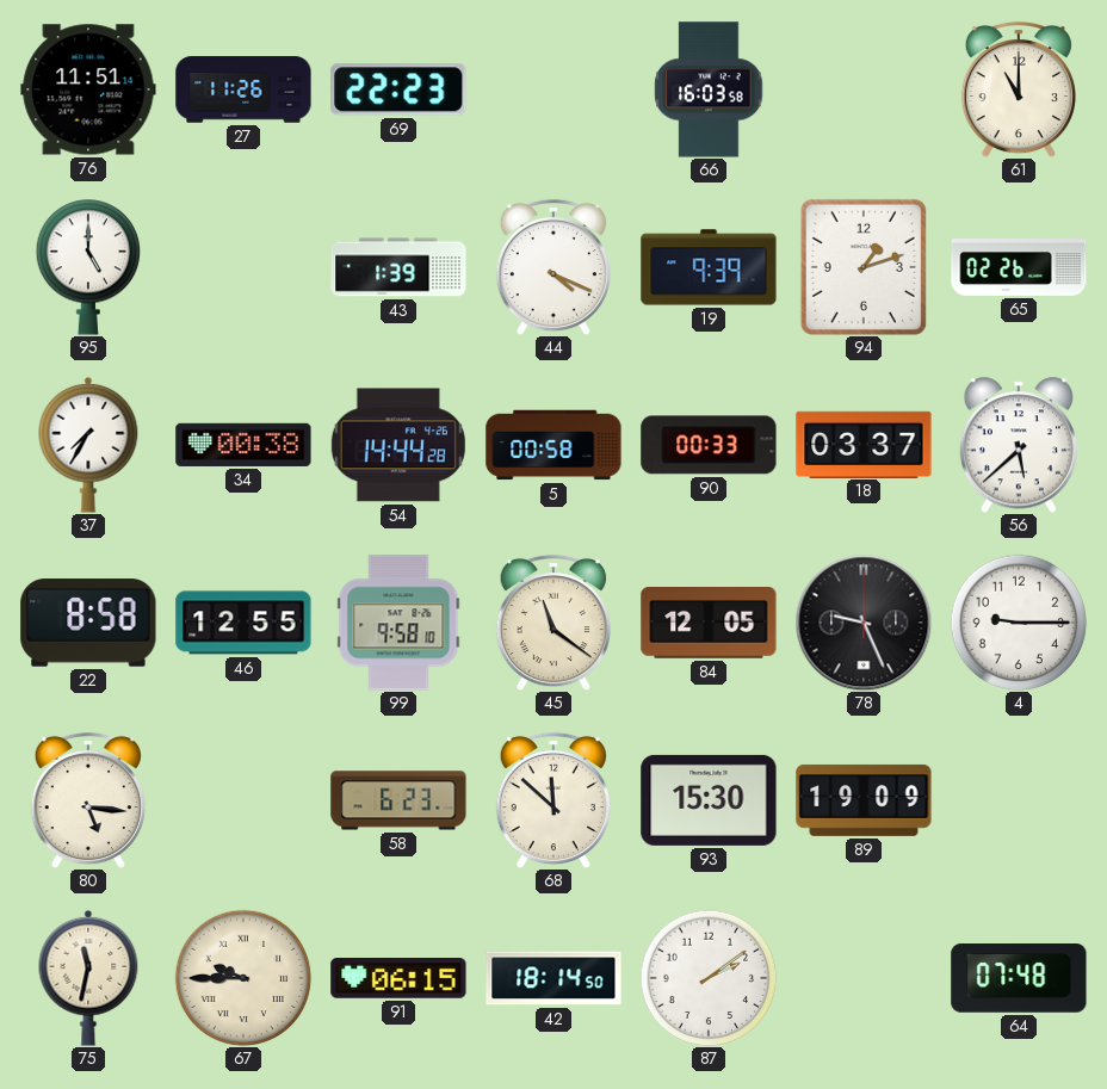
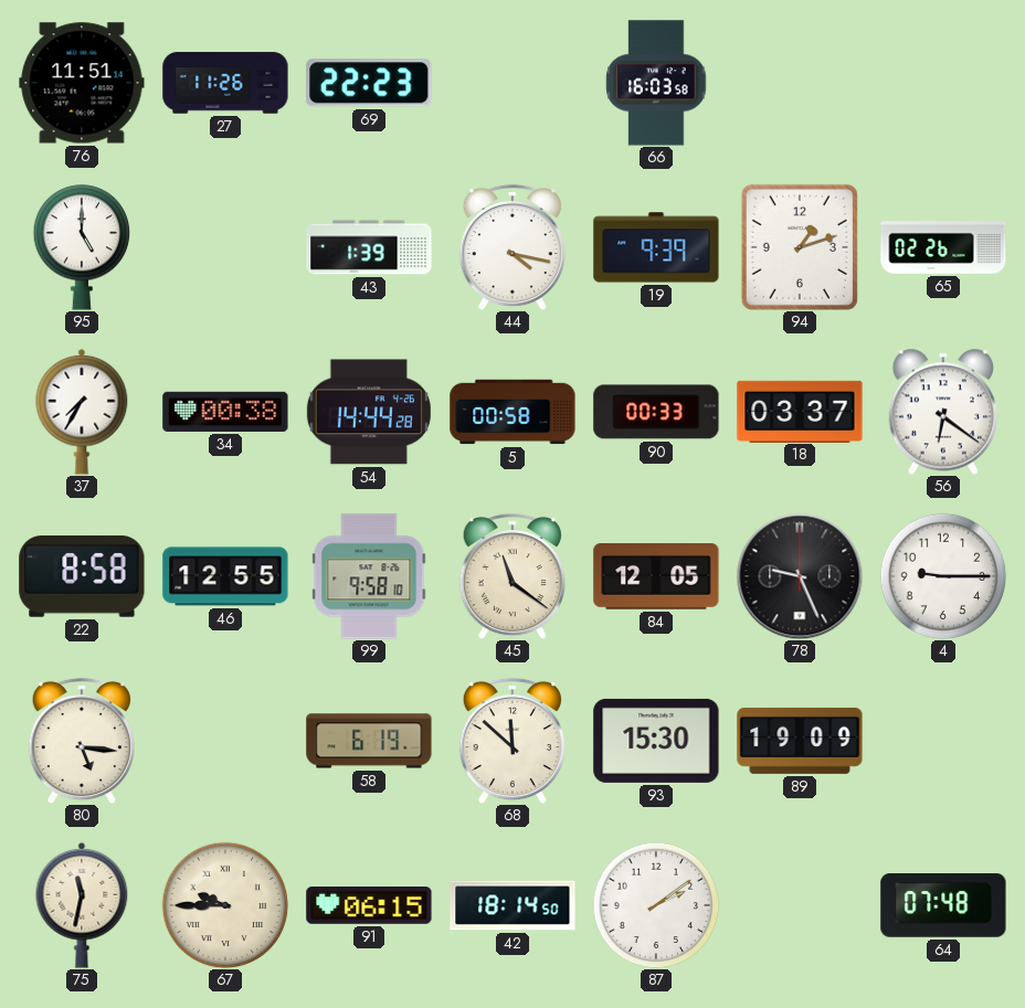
61: 11:00 -> none
44: 4:19 -> 4:17
56: 5:38 -> 6:21
58: 6:23 -> 6:19
